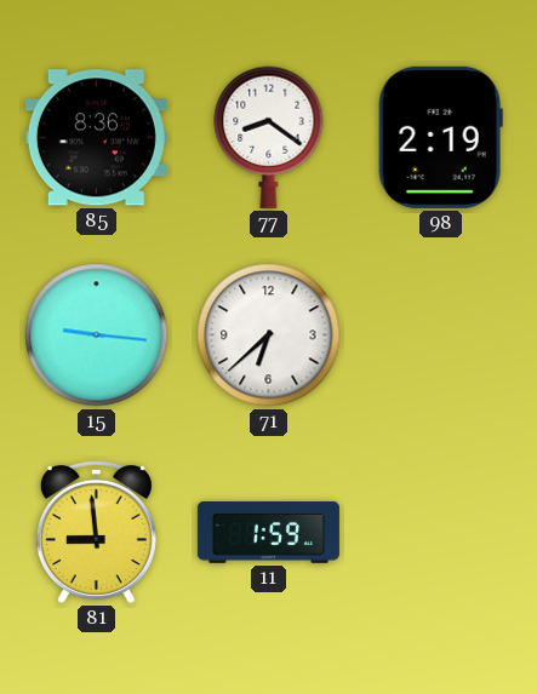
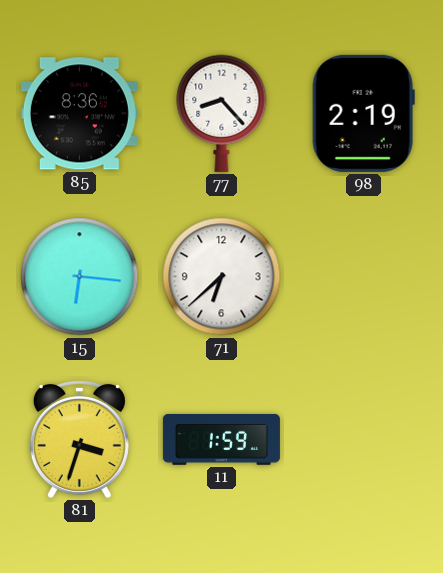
77: 8:21 -> 8:23
15: 9:16 -> 6:16
81: 8:59 -> 3:33
